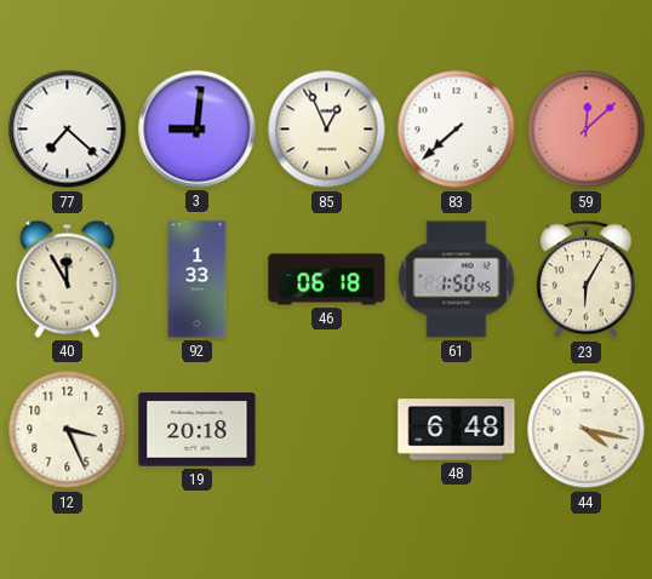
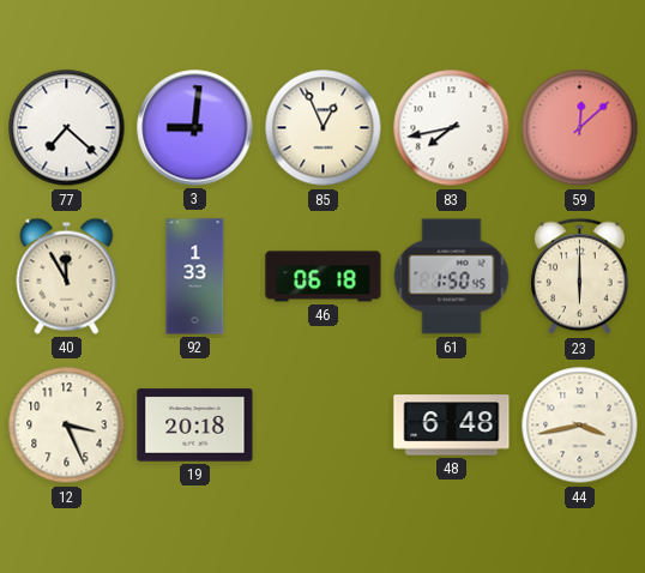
83: 7:38 -> 7:43
23: 6:05 -> 6:00
44: 4:17 -> 3:43
